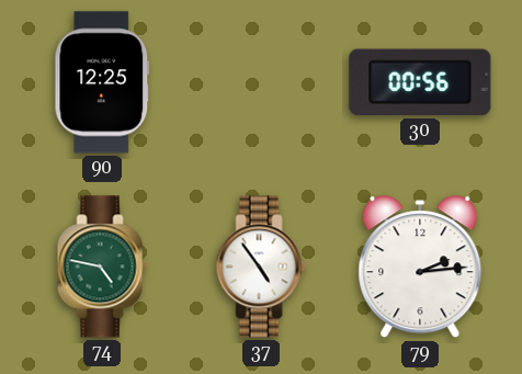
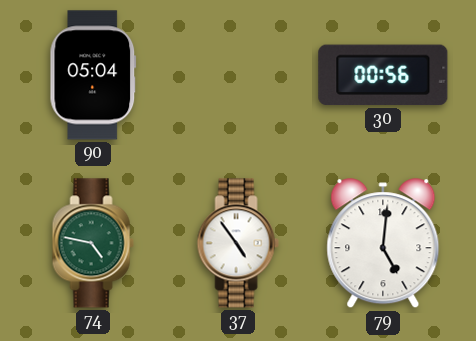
90: 12:25 -> 05:04
79: 2:14 -> 5:01
